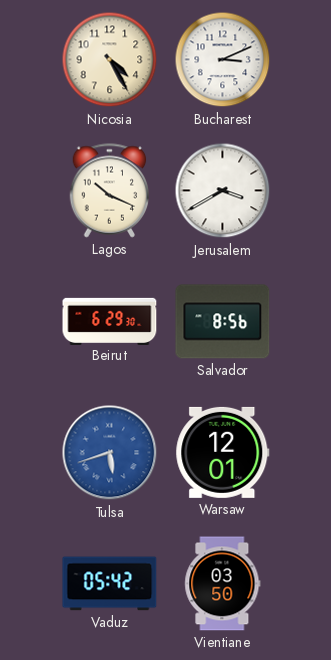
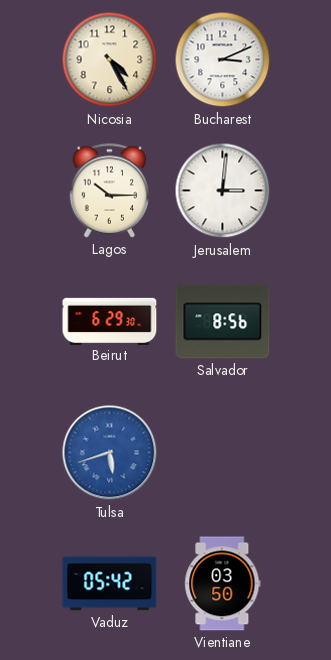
Lagos: 10:19 -> 10:15
Jerusalem: 3:40 -> 3:01
Warsaw: 12:01 -> none
